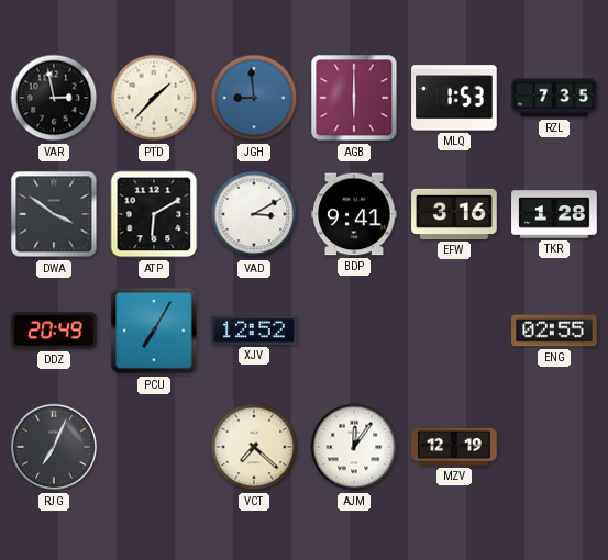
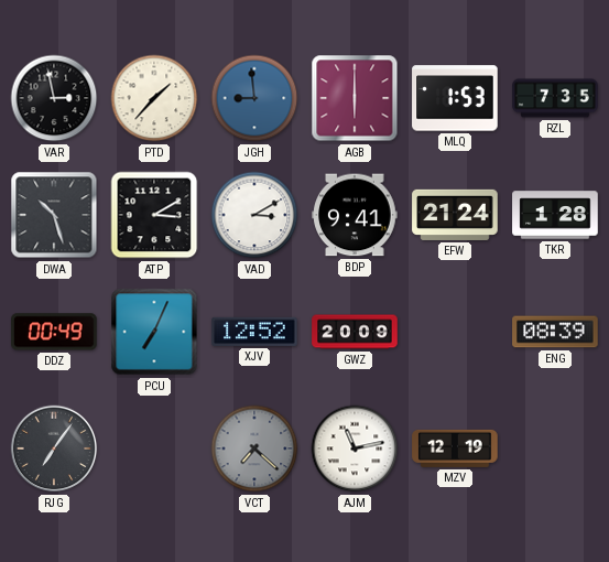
DWA: 3:51 -> 10:27
ATP: 6:10 -> 3:10
EFW: 3:16 -> 21:24
DDZ: 20:49 -> 00:49
PCU: 7:05 -> 7:04
GWZ: none -> 20:09
ENG: 02:55 -> 08:39
RJG: 7:04 -> 7:06
VCT dial: cream -> grey
AJM: 12:06 -> 11:13
